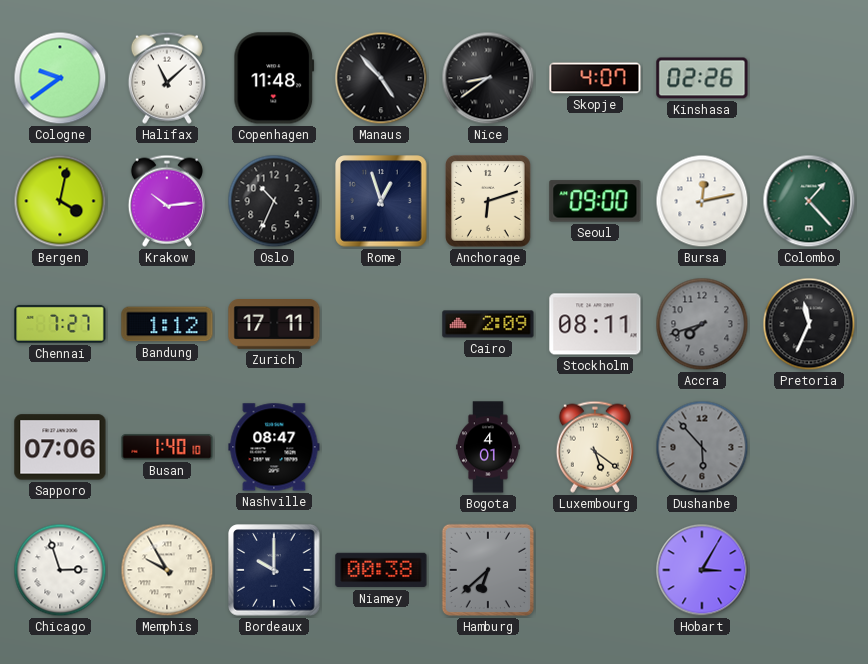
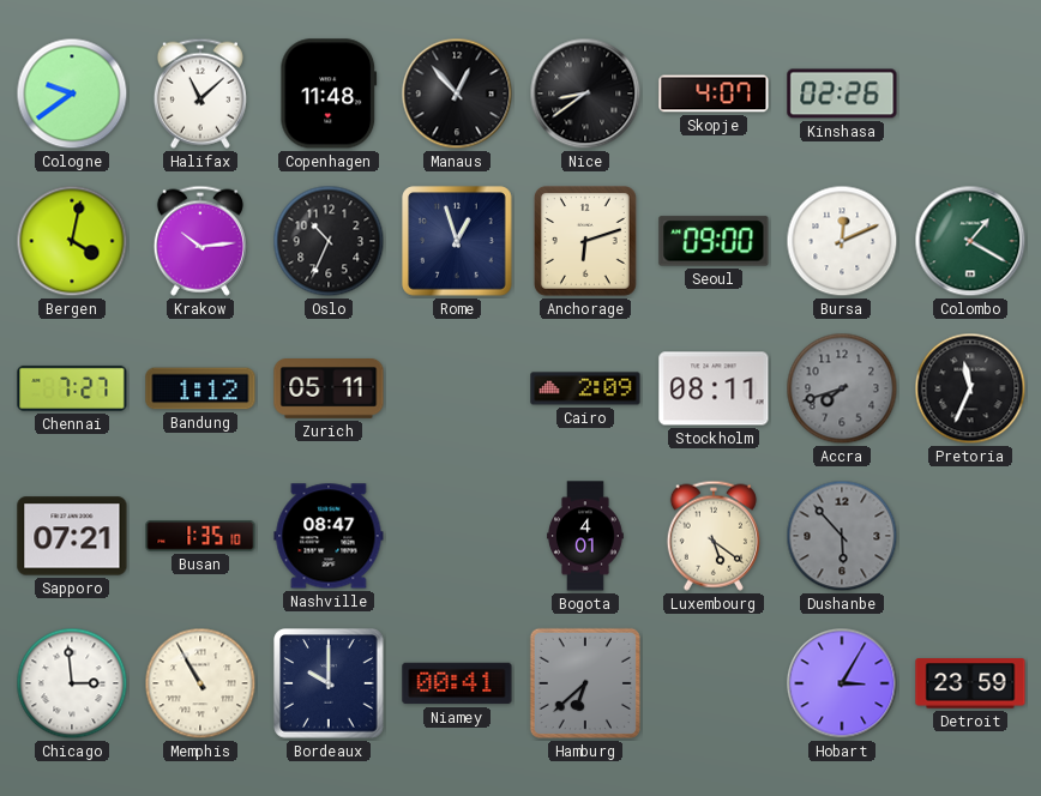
Manaus: 4:53 -> 12:53
Bursa: 12:13 -> 12:11
Colombo: 1:23 -> 1:20
Zurich: 17:11 -> 05:11
Sapporo: 07:06 -> 07:21
Busan: 1:40 -> 1:35
Chicago: 2:57 -> 2:59
Memphis: 9:55 -> 10:55
Niamey: 00:38 -> 00:41
Detroit: none -> 23:59
